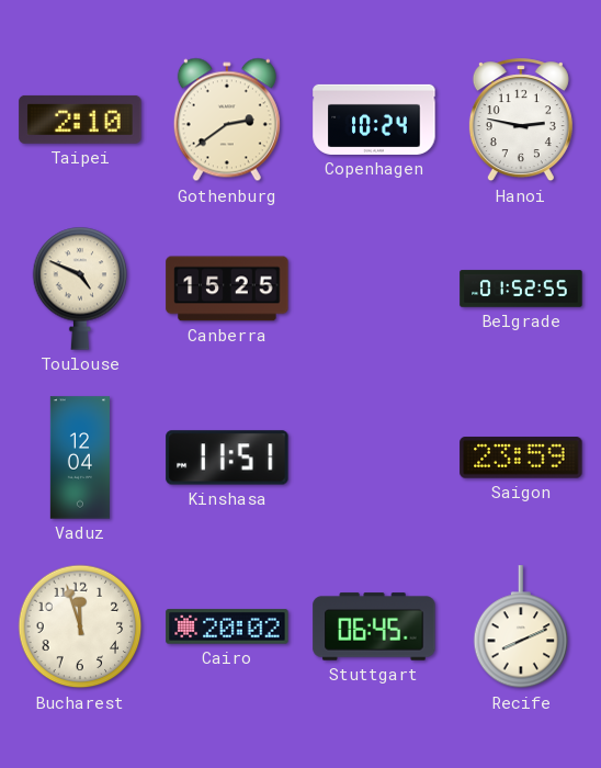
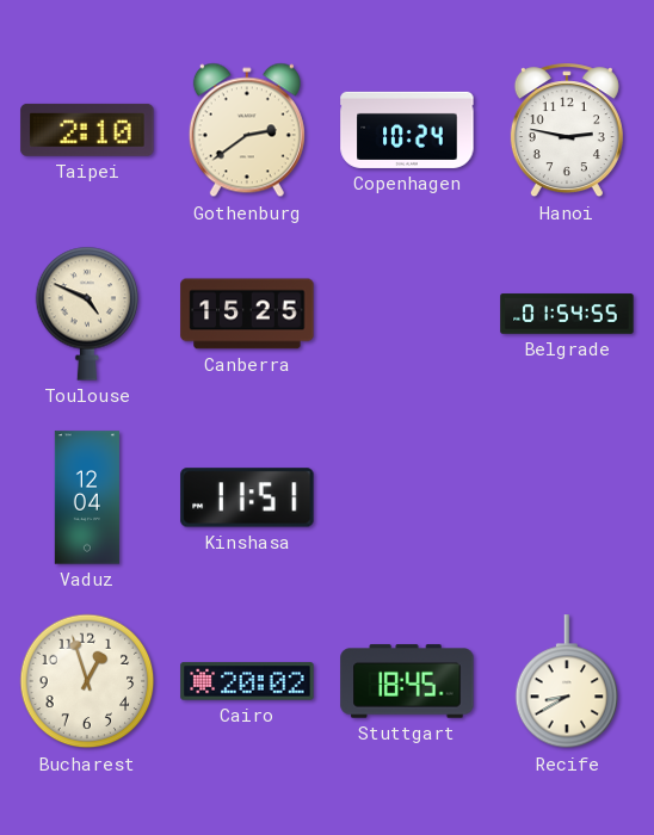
Belgrade: 01:52 -> 01:54
Saigon: 23:59 -> none
Bucharest: 11:57 -> 12:57
Stuttgart: 06:45 -> 18:45
Recife: 8:11 -> 8:40
